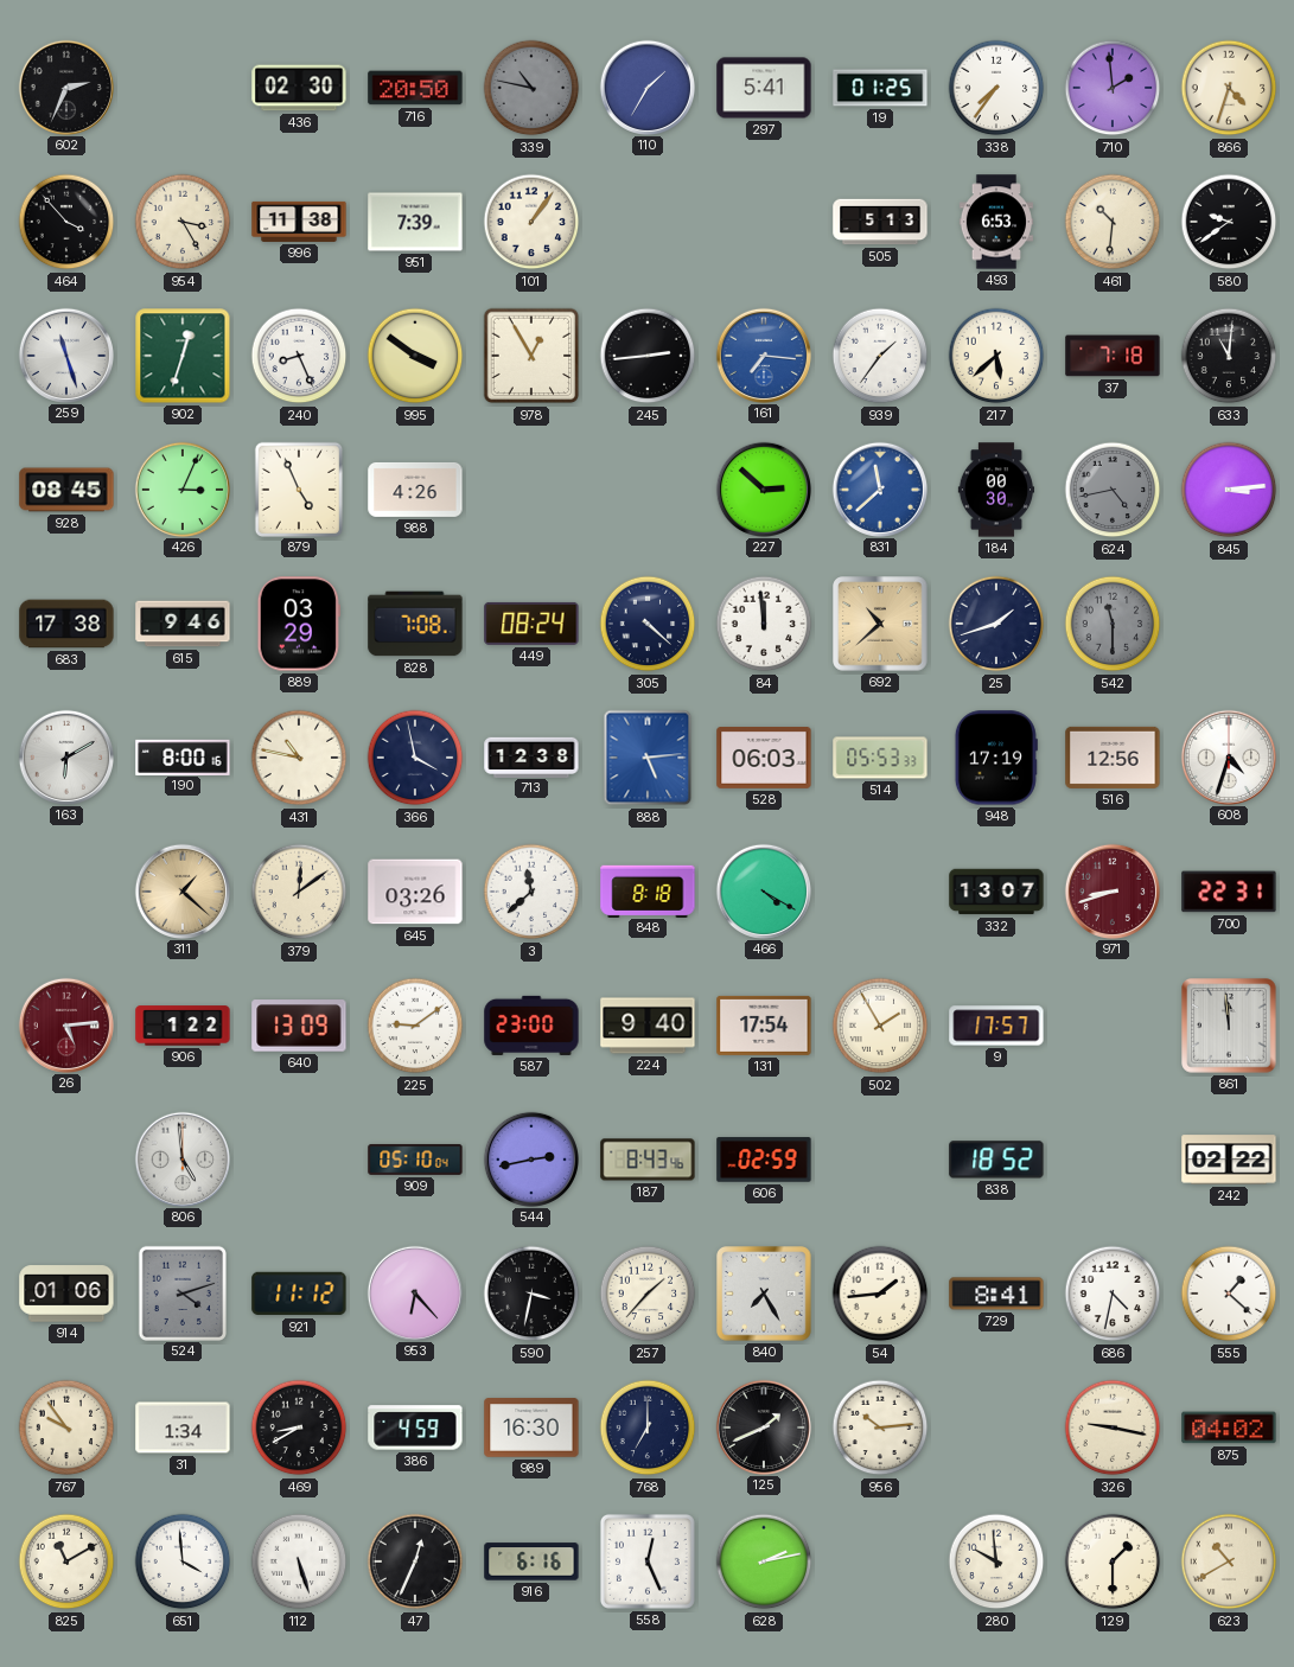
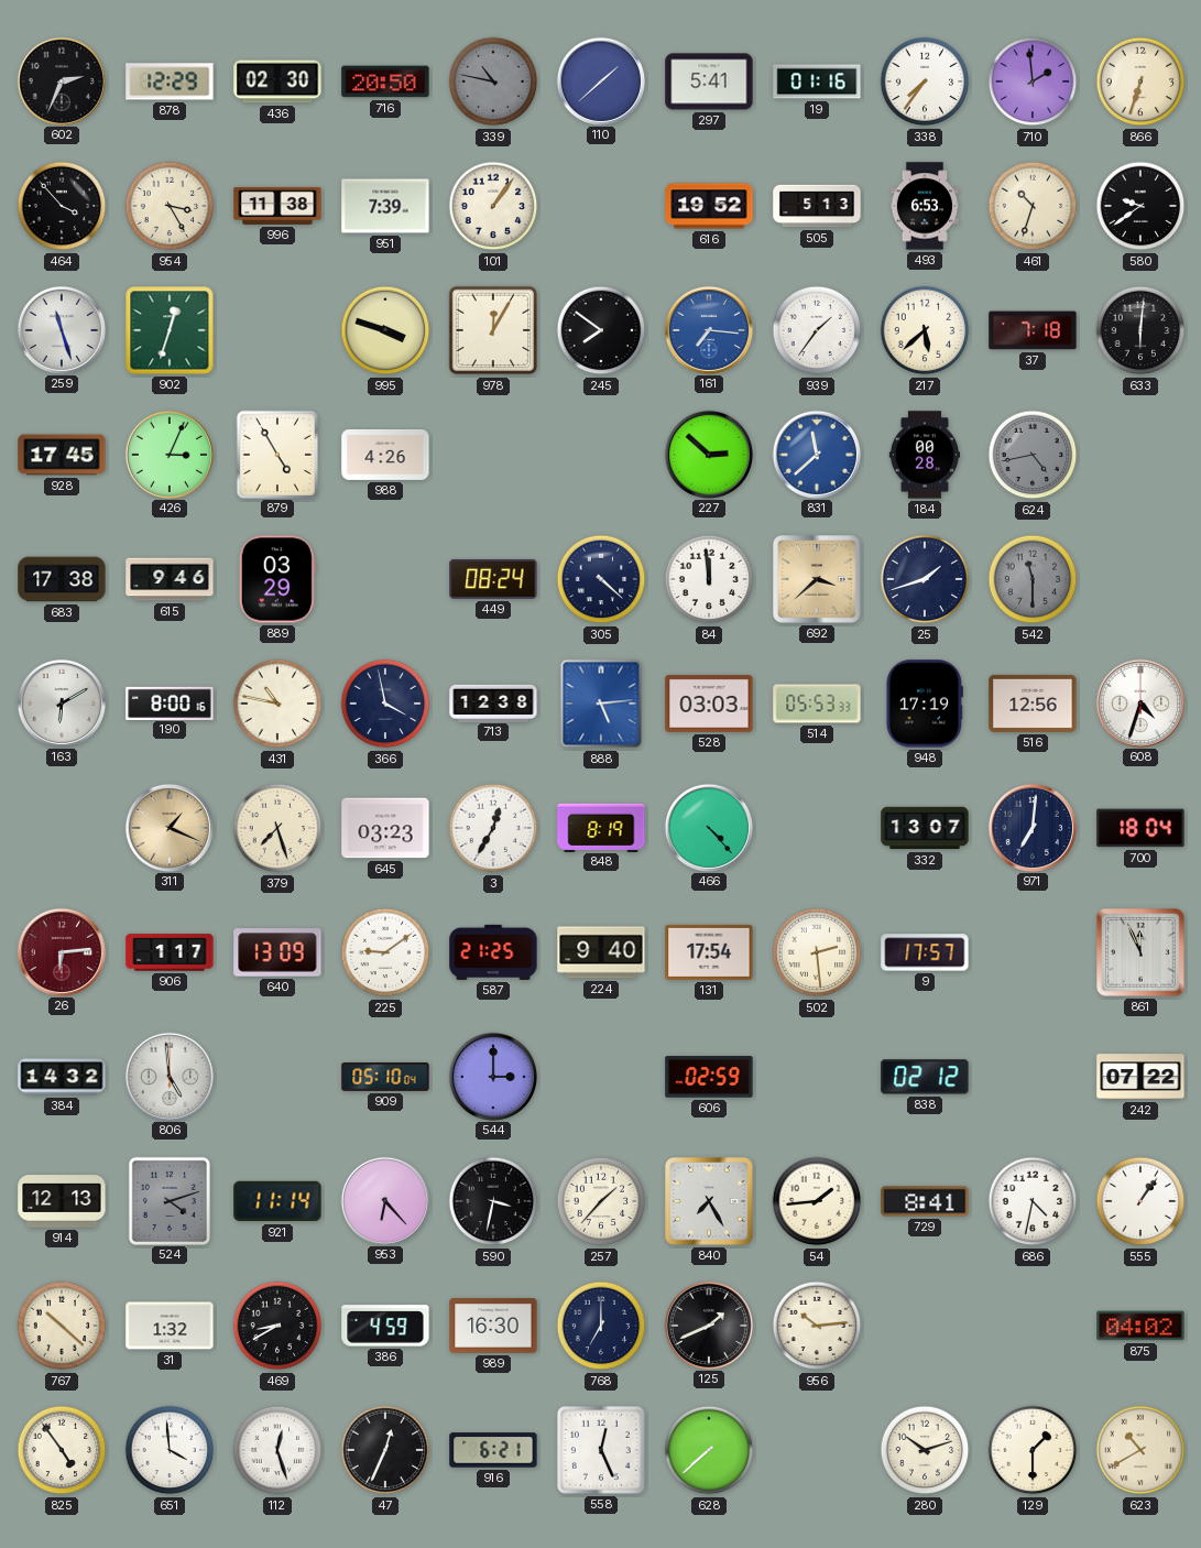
878: none -> 12:29
110: 1:35 -> 1:38
19: 01:25 -> 01:16
866: 4:33 -> 6:33
616: none -> 19:52
461: 10:31 -> 10:33
240: 8:26 -> none
995: 3:51 -> 3:48
978: 12:55 -> 12:05
245: 2:44 -> 7:51
633: 11:01 -> 6:01
928: 08:45 -> 17:45
879: 4:56 -> 4:55
184: 00:30 -> 00:28
845: 3:14 -> none
828: 7:08 -> none
692: 10:38 -> 3:38
528: 06:03 -> 03:03
311: 1:22 -> 1:19
379: 12:09 -> 7:27
645: 03:26 -> 03:23
3: 11:38 -> 12:35
848: 8:18 -> 8:19
466: 4:20 -> 4:23
971: 8:42 -> 7:01
971 dial: burgundy -> navy
700: 22:31 -> 18:04
26: 5:14 -> 6:14
906: 1:22 -> 1:17
587: 23:00 -> 21:25
502: 1:55 -> 2:29
861: 11:59 -> 11:56
384: none -> 14:32
544: 2:43 -> 3:00
187: 8:43 -> none
838: 18:52 -> 02:12
242: 02:22 -> 07:22
914: 01:06 -> 12:13
921: 11:12 -> 11:14
555: 1:22 -> 1:06
767: 9:54 -> 10:22
31: 1:34 -> 1:32
326: 9:17 -> none
825: 11:10 -> 4:54
112: 5:27 -> 12:27
916: 6:16 -> 6:21
628: 2:13 -> 7:38
280: 9:59 -> 10:12
